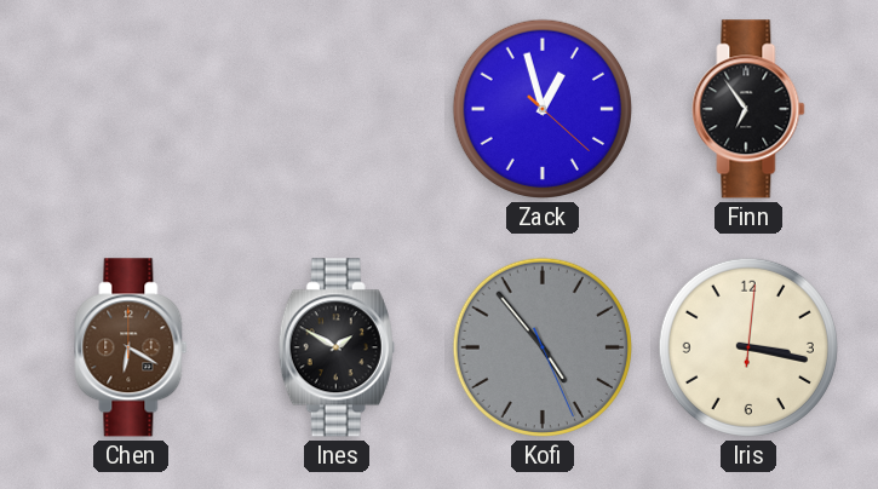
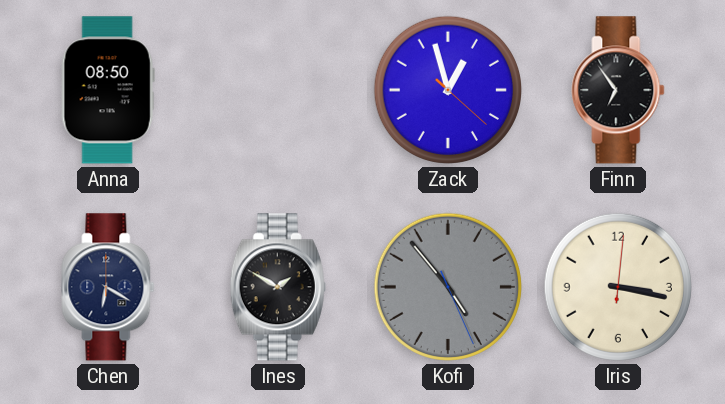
Anna: none -> 08:50
Chen dial: brown -> navy
